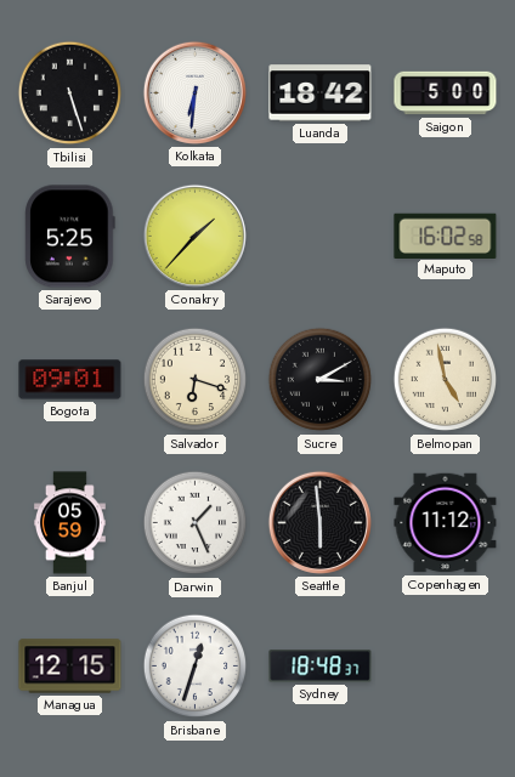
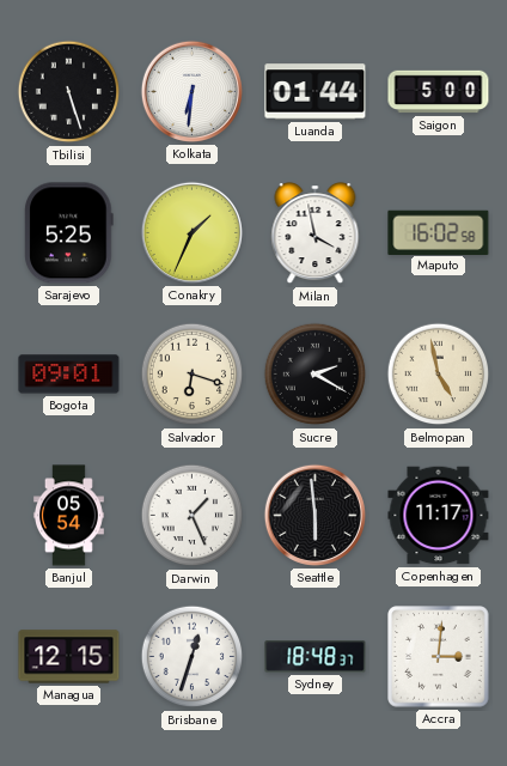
Luanda: 18:42 -> 01:44
Conakry: 1:37 -> 1:34
Milan: none -> 3:58
Sucre: 3:10 -> 2:20
Banjul: 05:59 -> 05:54
Copenhagen: 11:12 -> 11:17
Accra: none -> 3:01
